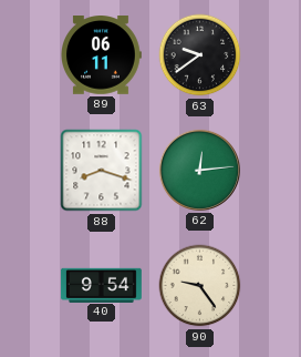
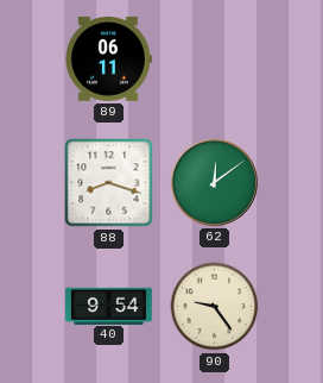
63: 9:39 -> none
62: 12:14 -> 12:09
